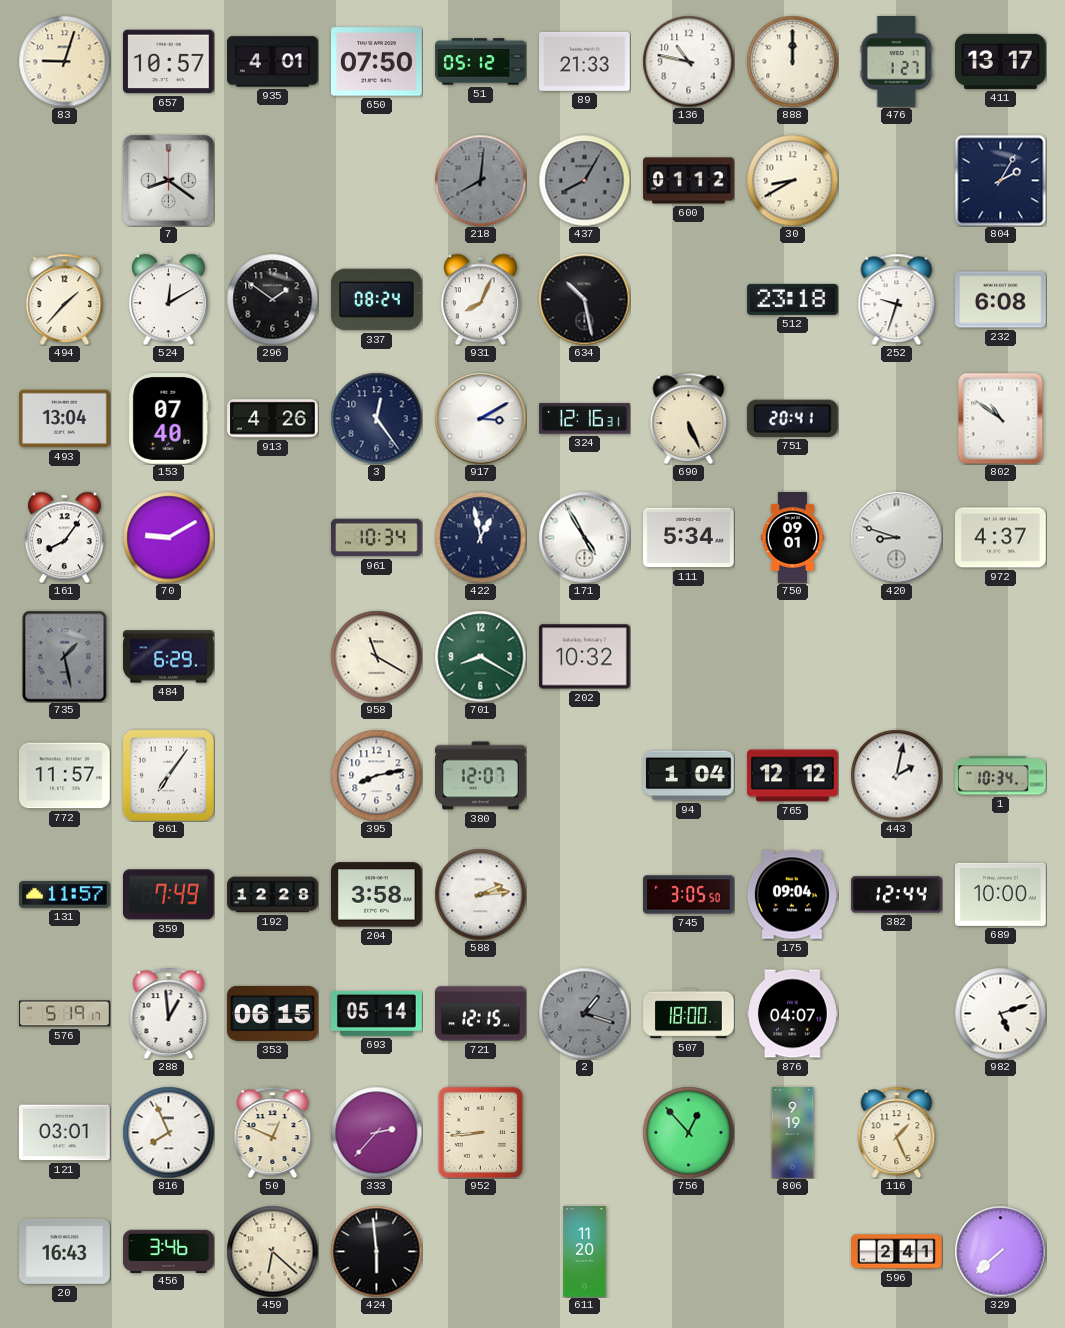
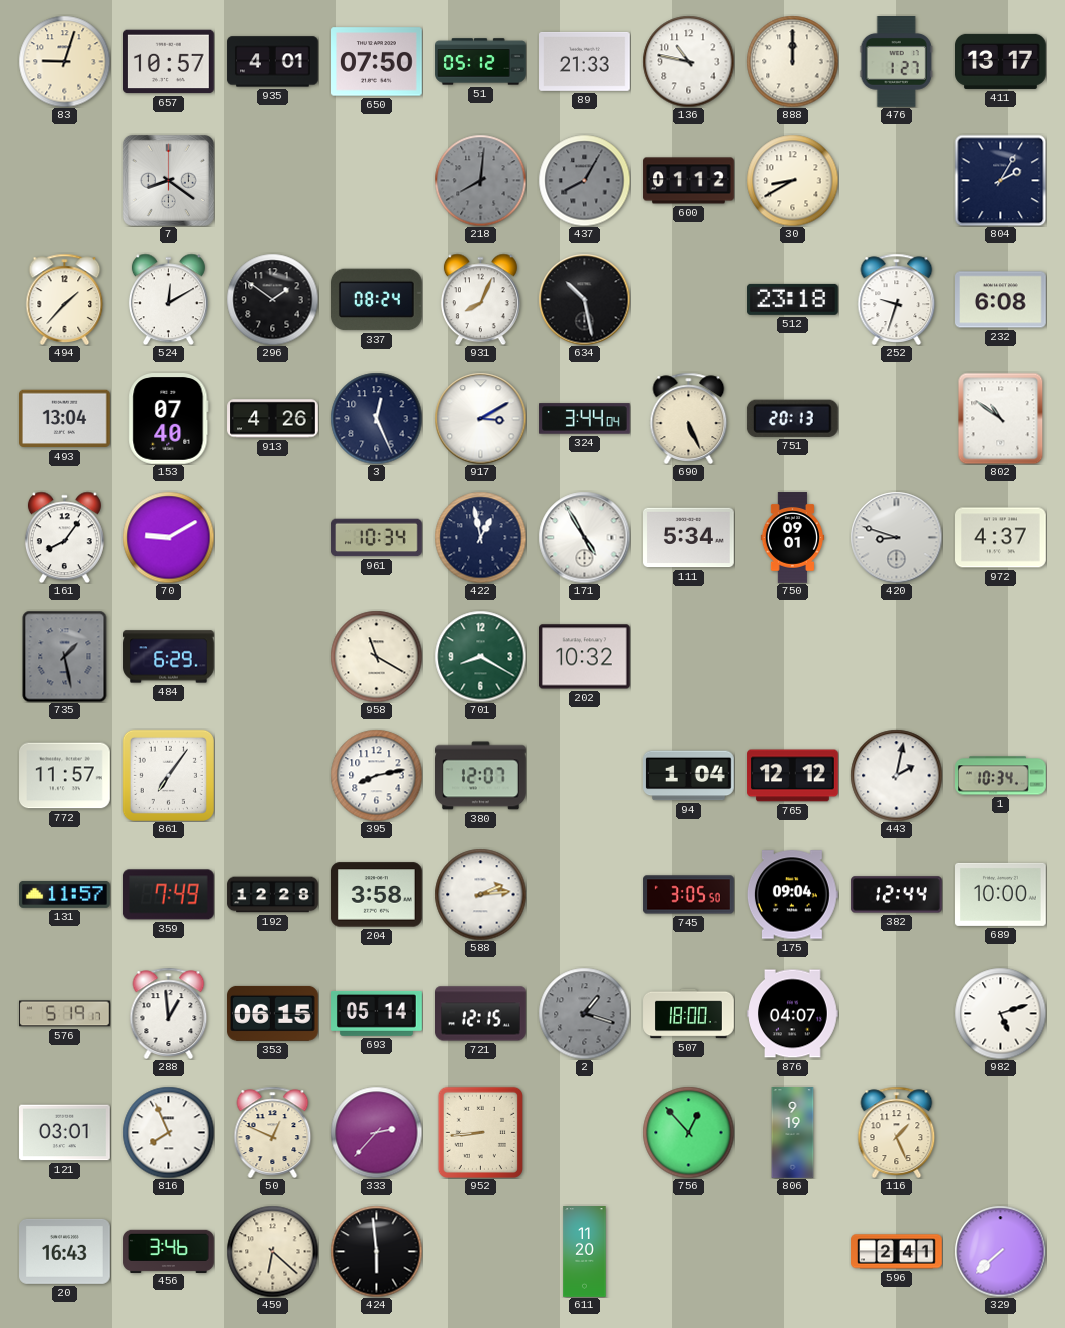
3: 12:24 -> 12:26
324: 12:16 -> 3:44
751: 20:41 -> 20:13
